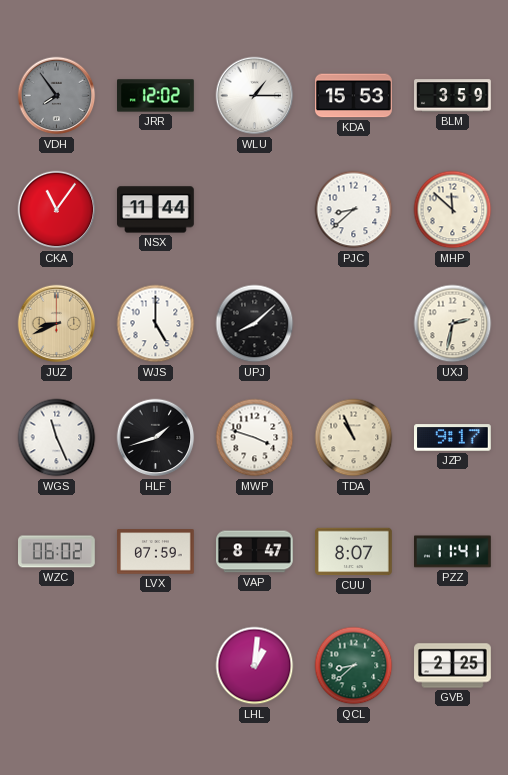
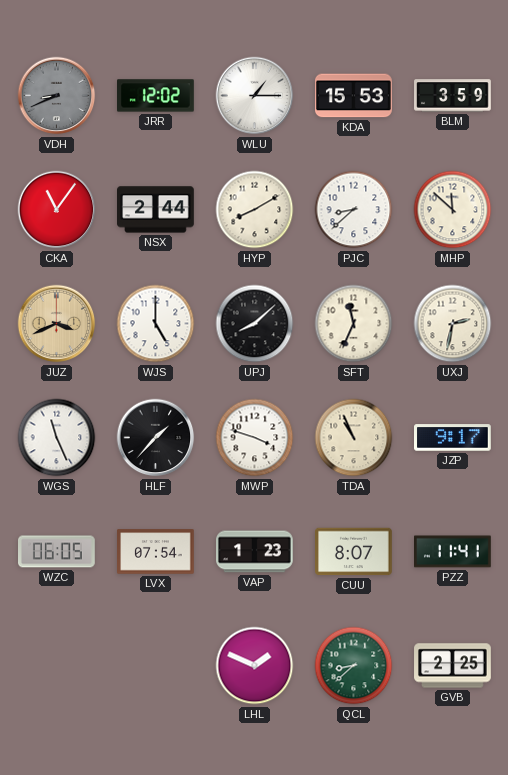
VDH: 7:54 -> 8:41
NSX: 11:44 -> 2:44
HYP: none -> 8:10
JUZ: 8:41 -> 3:41
SFT: none -> 11:34
HLF: 1:42 -> 1:37
WZC: 06:02 -> 06:05
LVX: 07:59 -> 07:54
VAP: 8:47 -> 1:23
LHL: 1:01 -> 1:49
